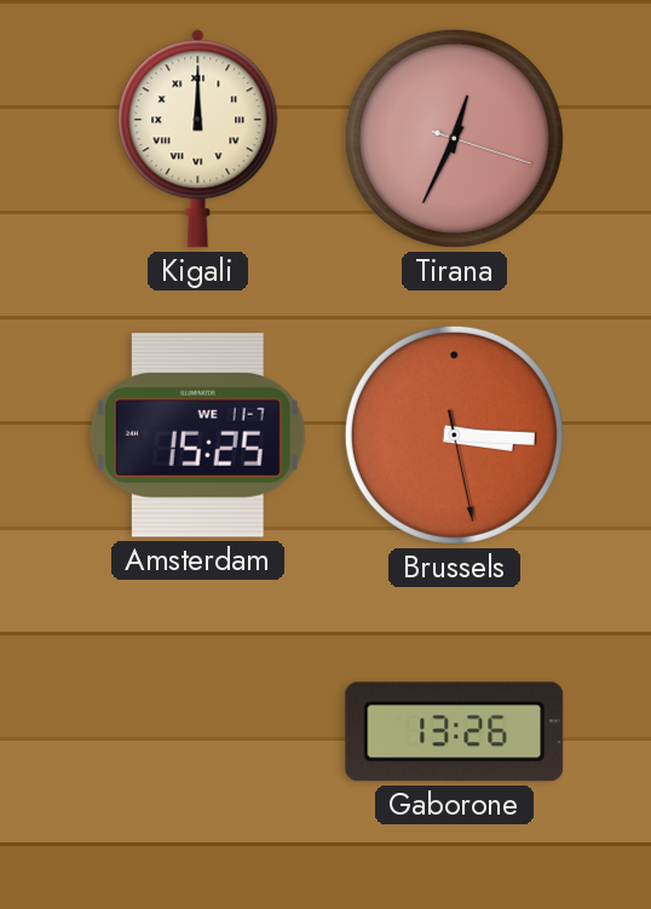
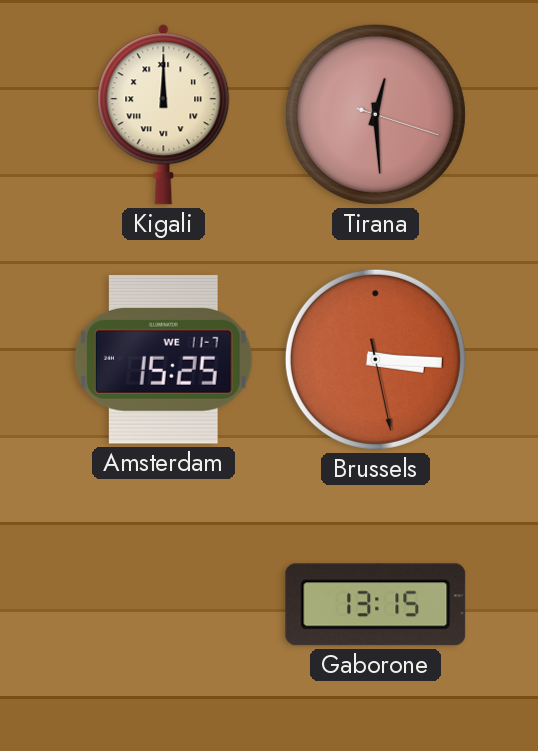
Tirana: 12:34 -> 12:29
Gaborone: 13:26 -> 13:15
